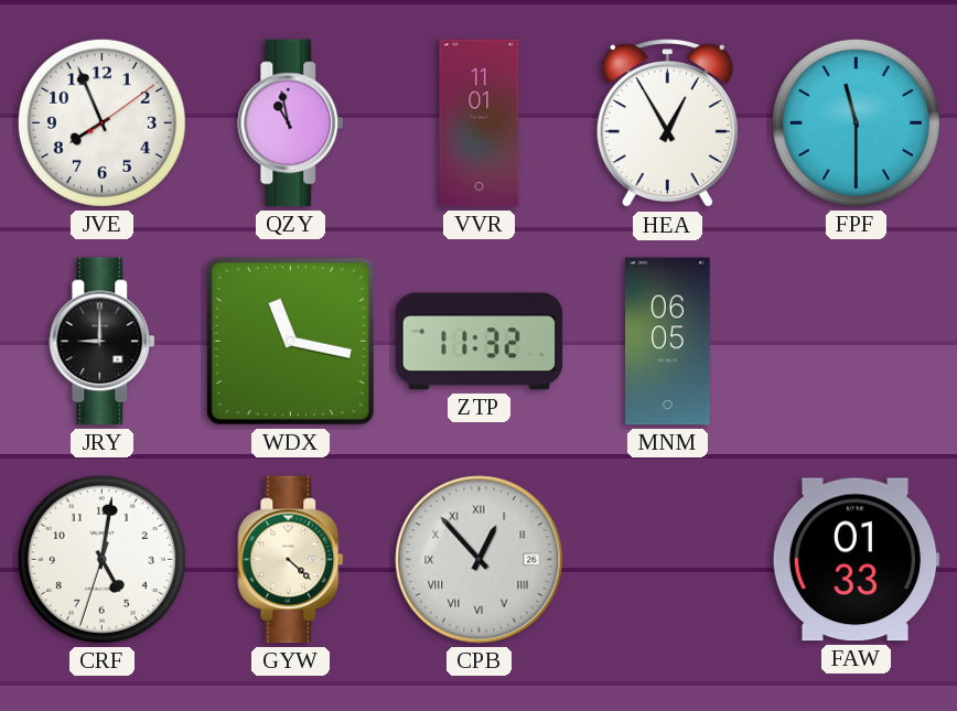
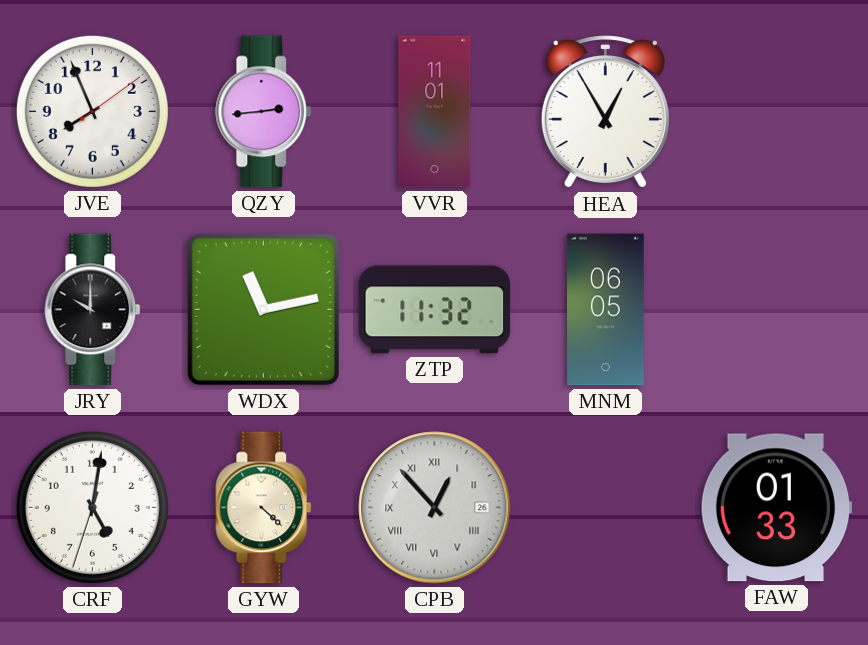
QZY: 10:58 -> 2:44
FPF: 11:30 -> none
JRY: 9:00 -> 10:00
WDX: 11:17 -> 11:13
